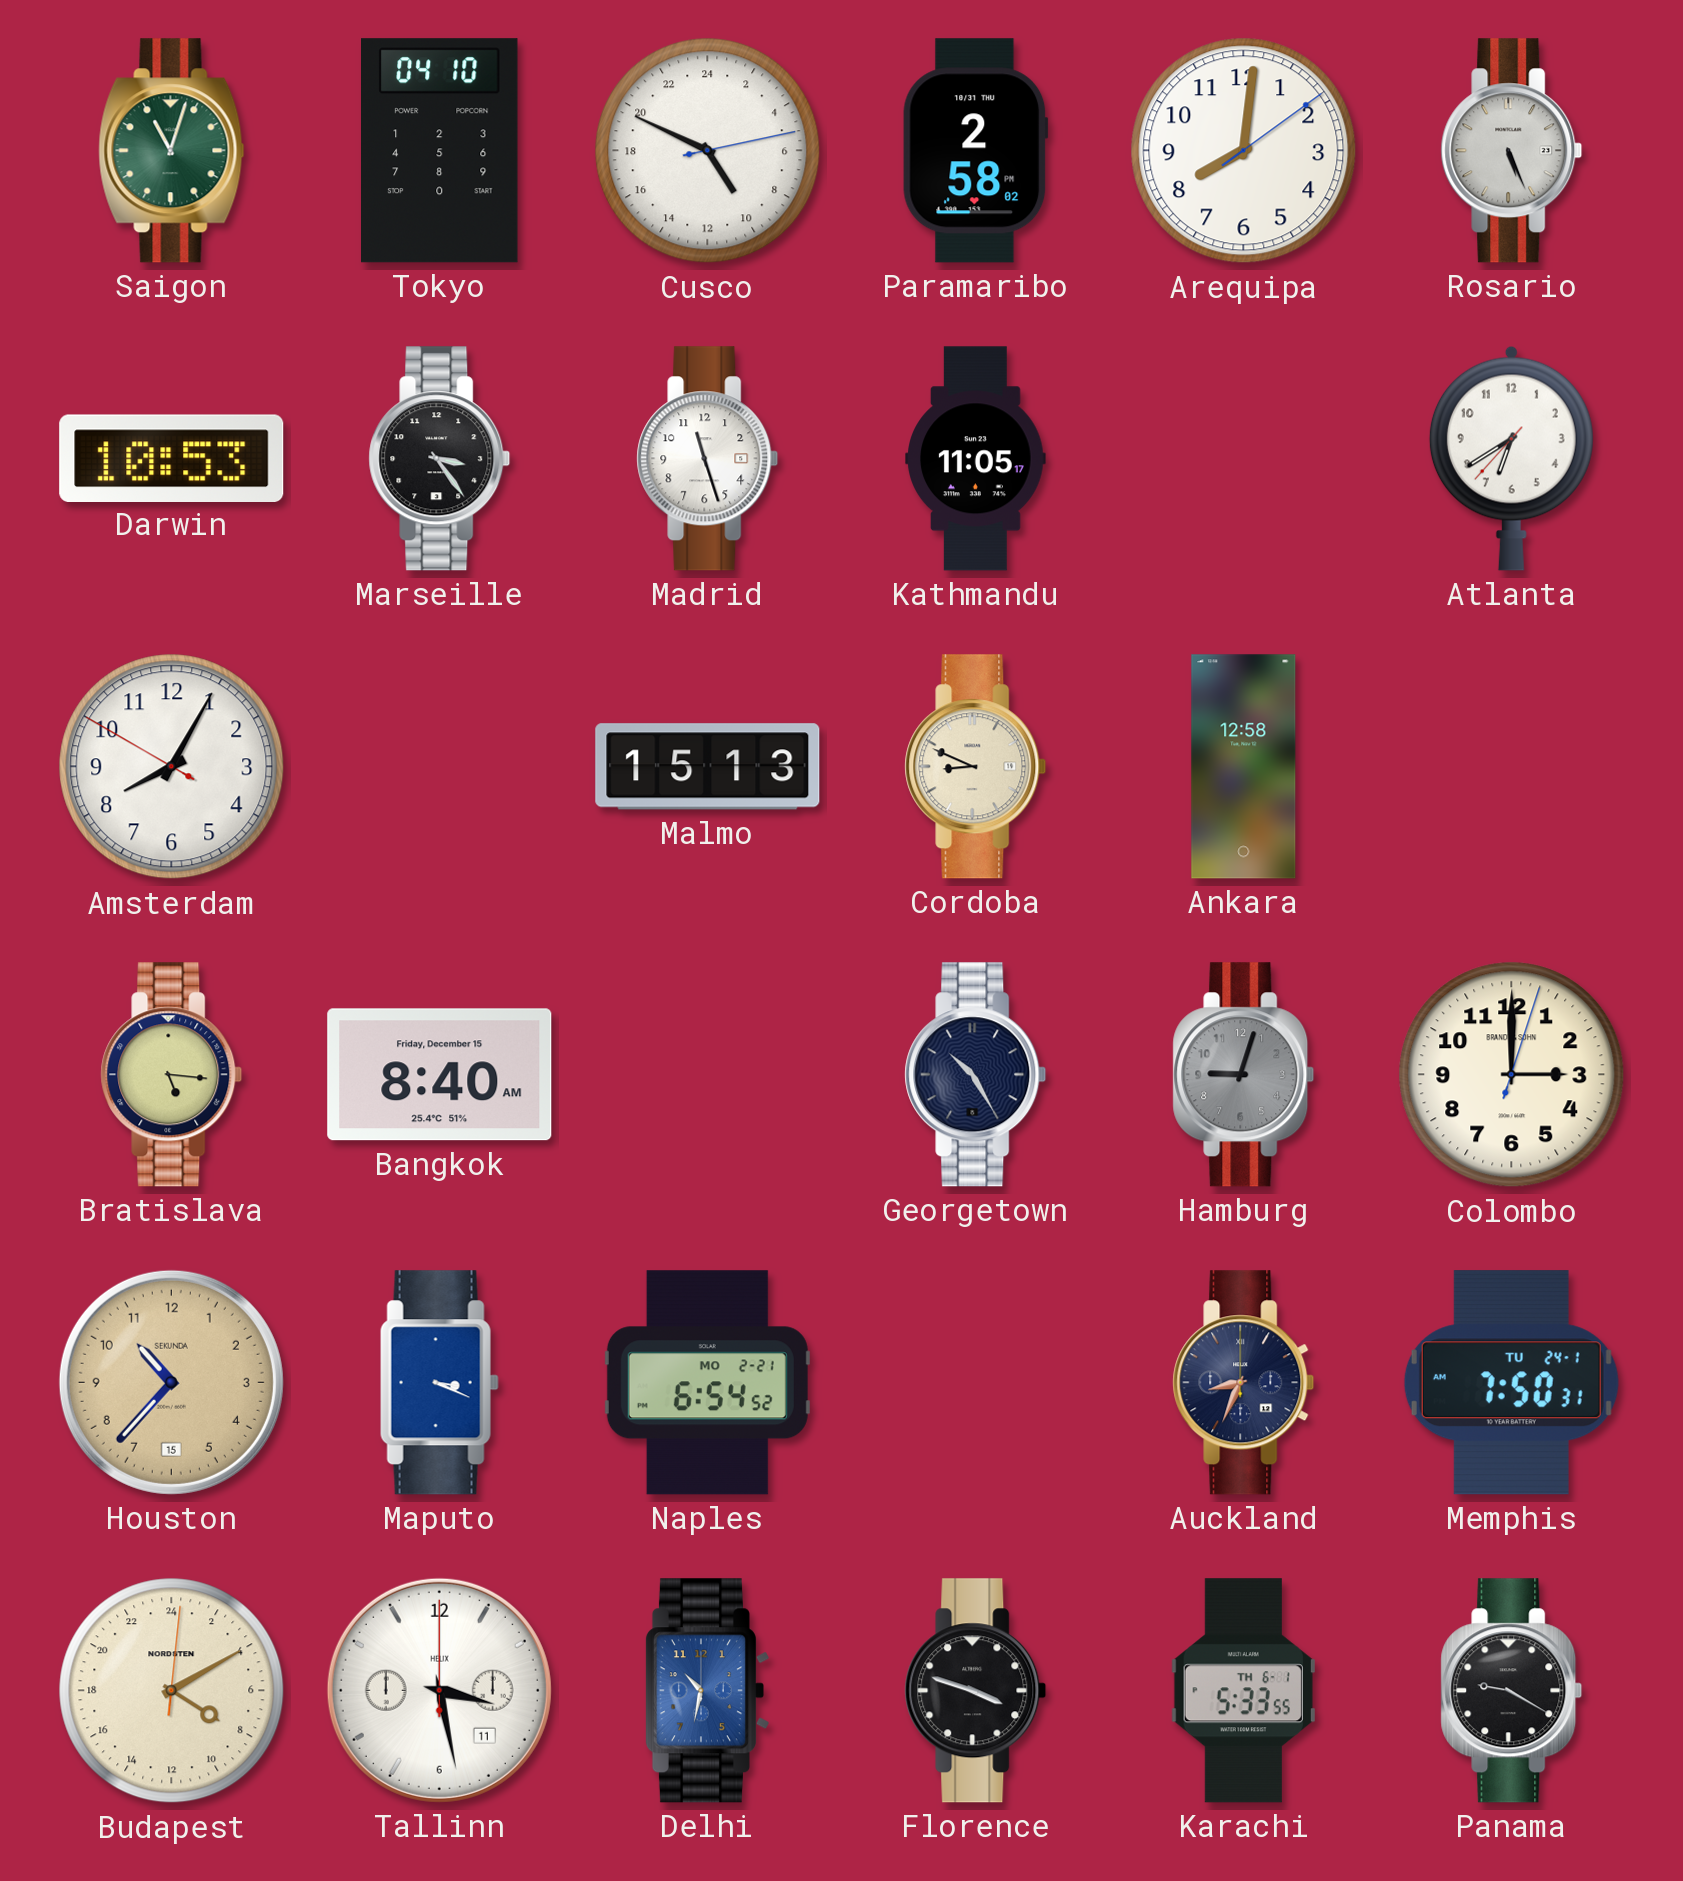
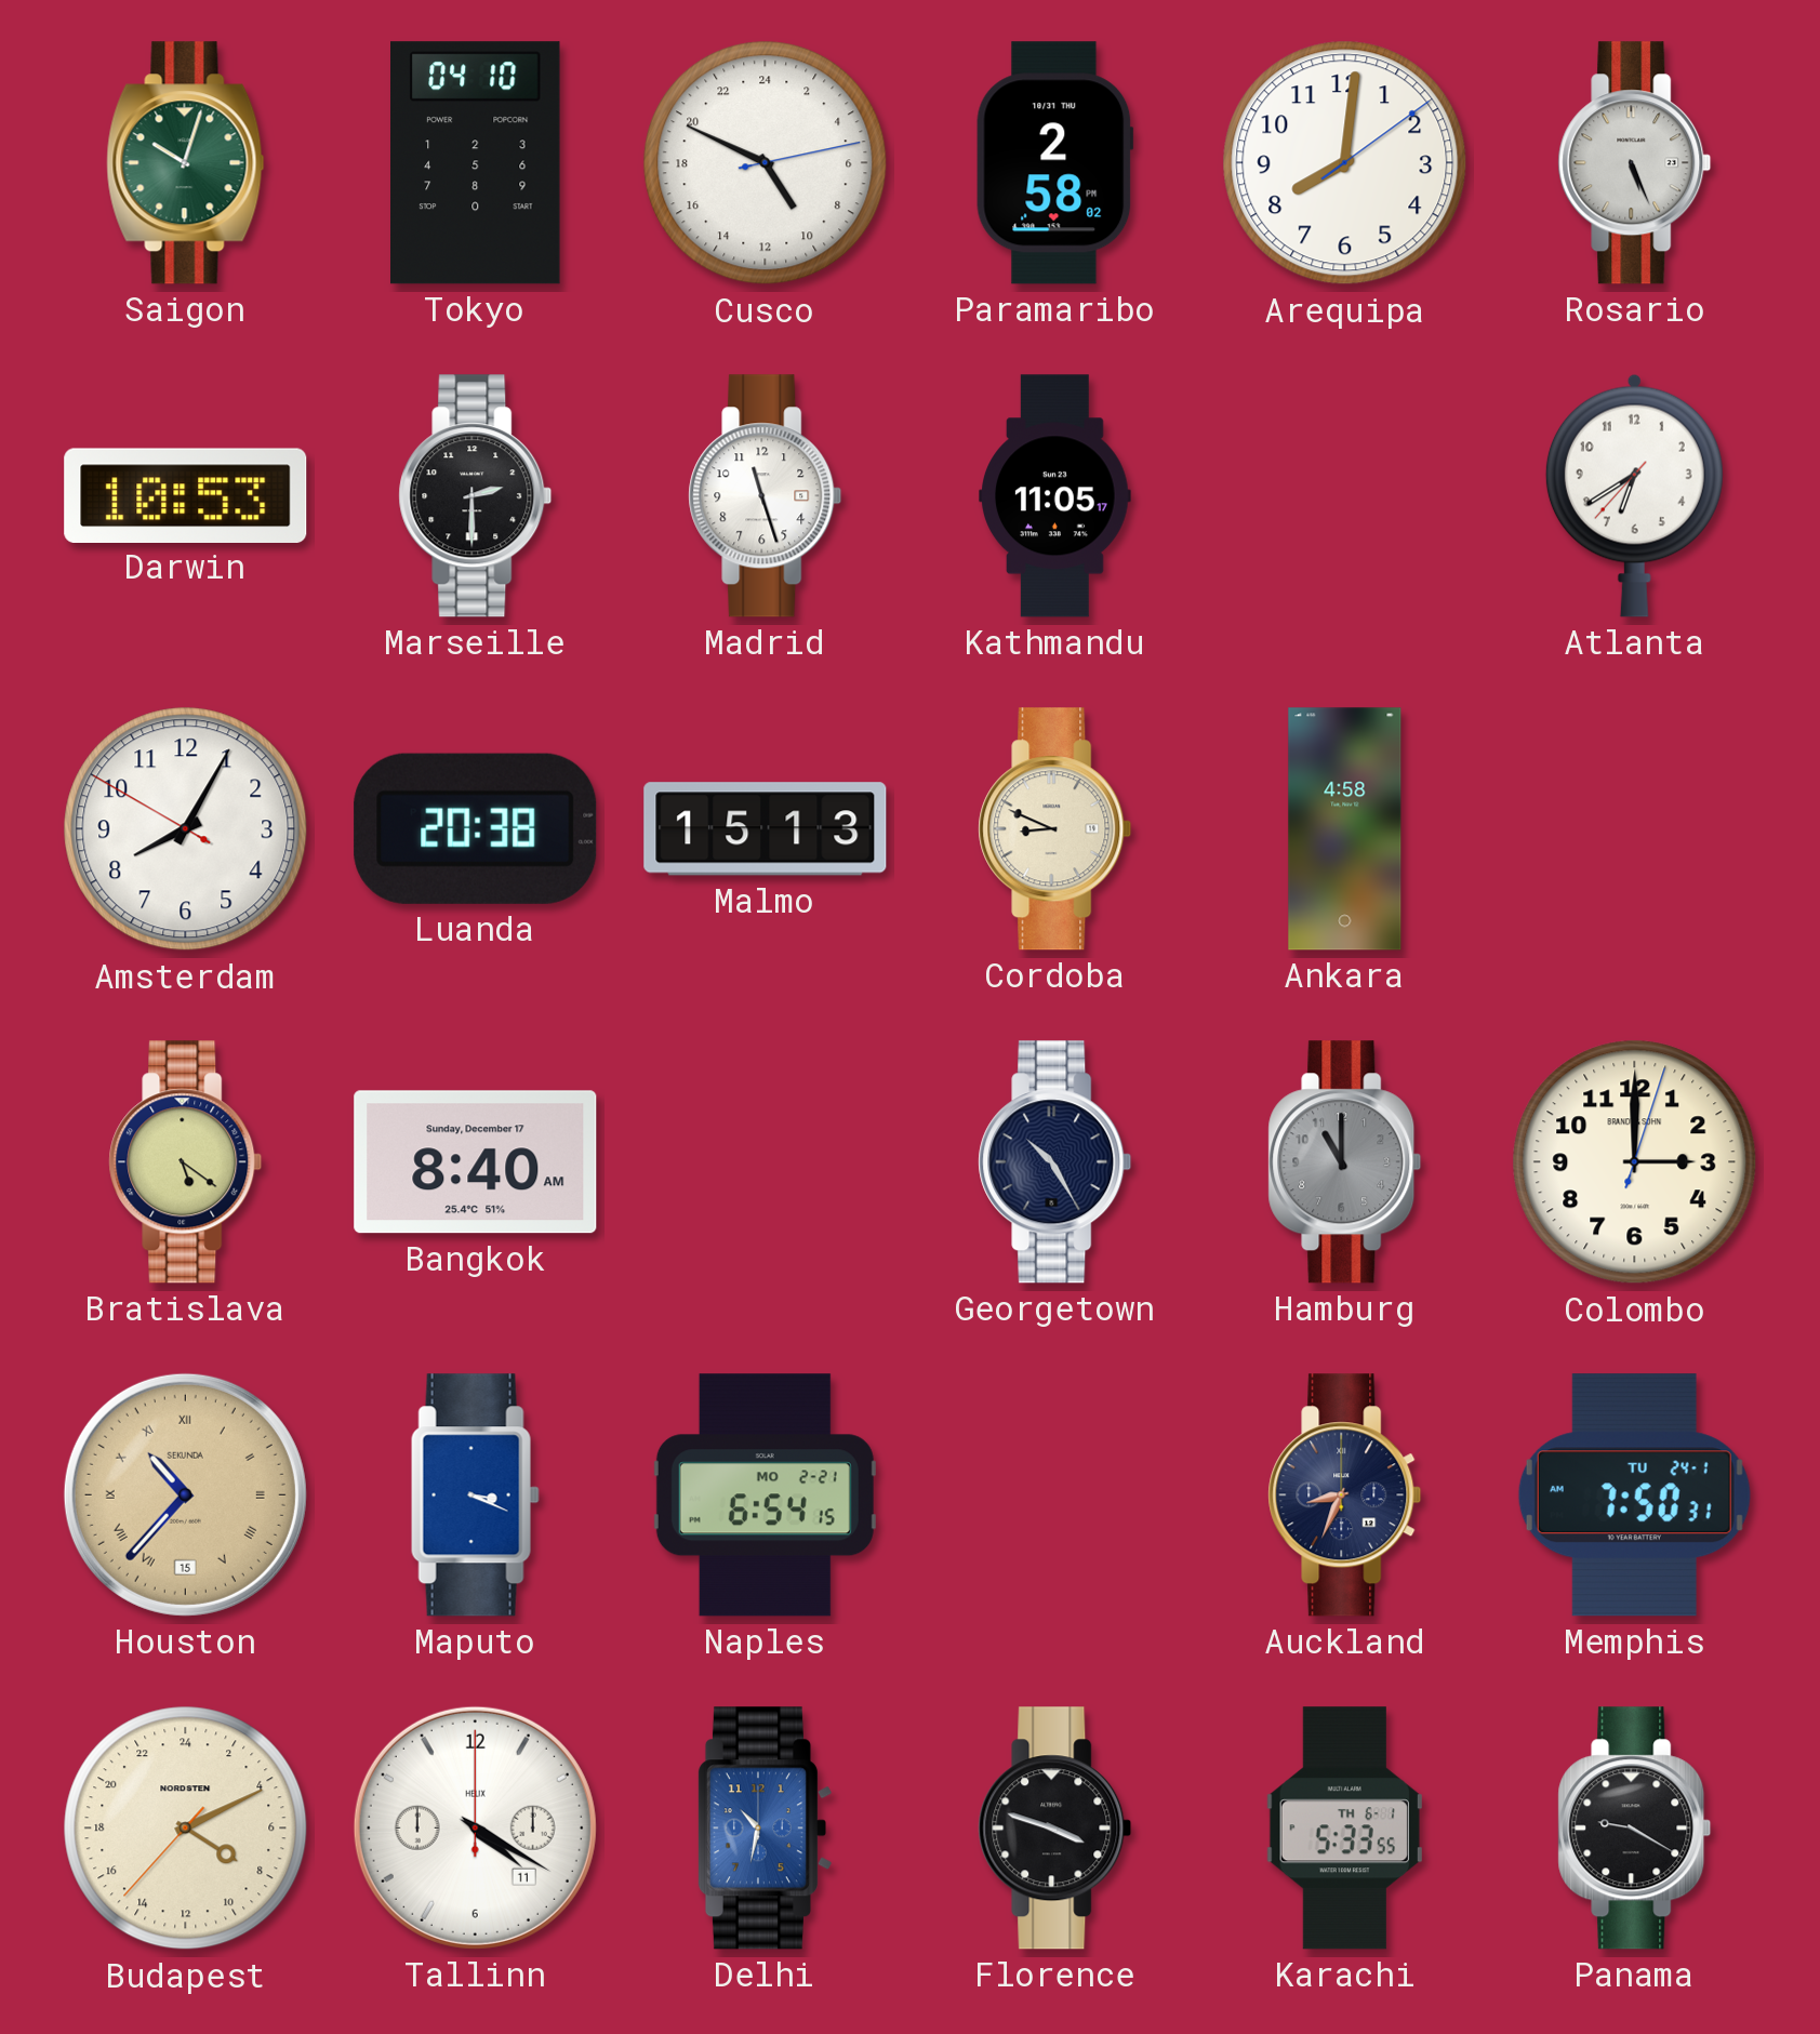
Saigon: 11:03 -> 10:03
Marseille: 3:24 -> 2:30
Luanda: none -> 20:38
Ankara: 12:58 -> 4:58
Bratislava: 5:16 -> 5:21
Bangkok date: Friday, December 15 -> Sunday, December 17
Hamburg: 9:03 -> 11:00
Houston numerals: Arabic -> Roman
Naples: 6:54:52 -> 6:54:15
Budapest: 8:10:01 -> 8:10:37
Tallinn: 3:28 -> 4:20
